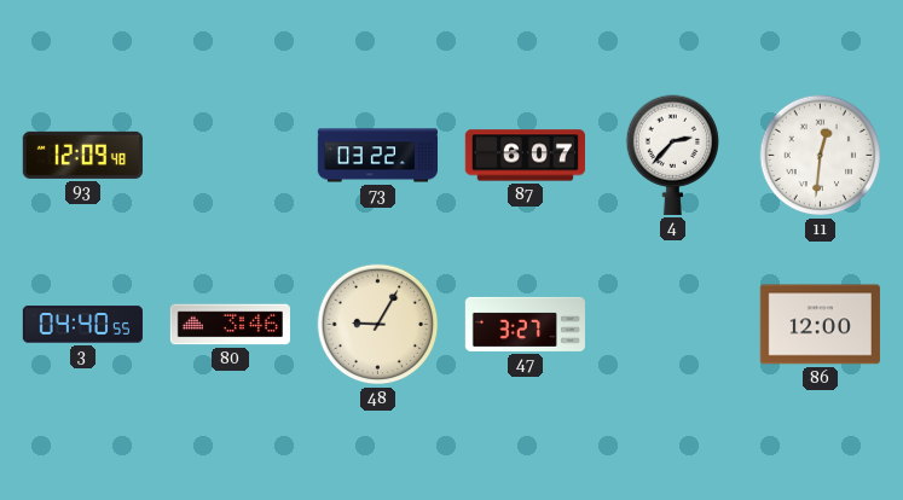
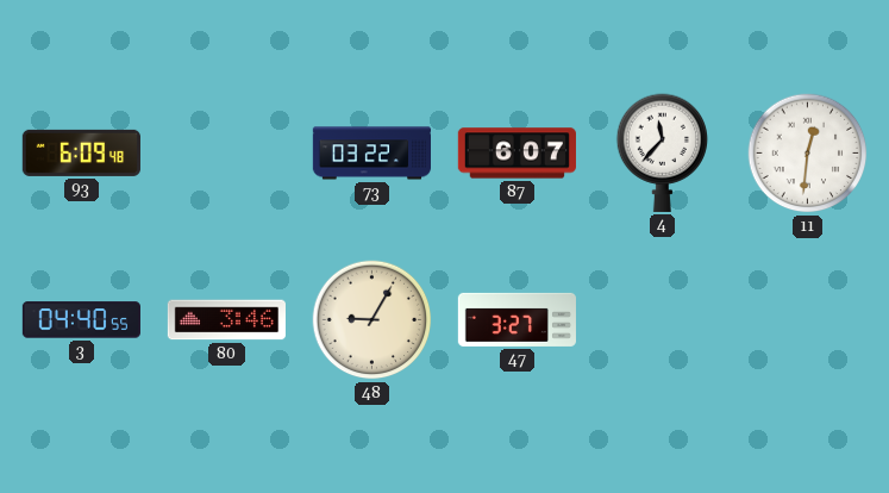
93: 12:09 -> 6:09
4: 2:37 -> 11:37
86: 12:00 -> none
